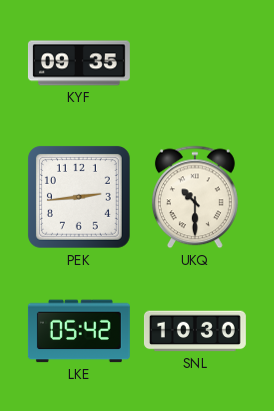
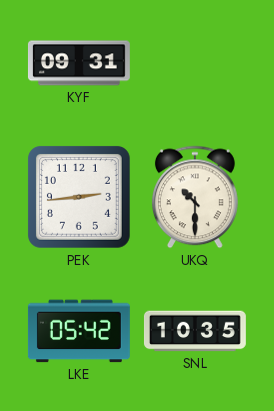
KYF: 09:35 -> 09:31
SNL: 10:30 -> 10:35
